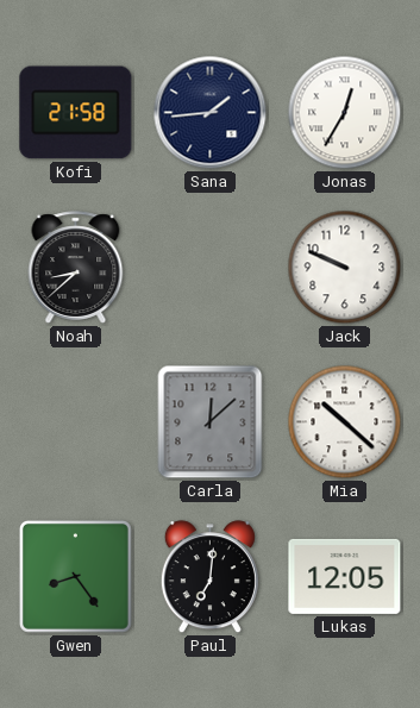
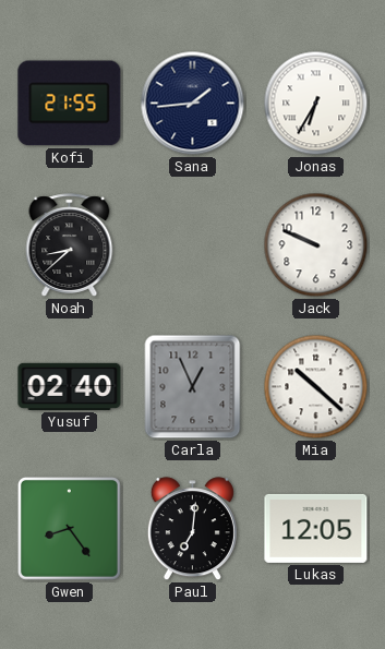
Kofi: 21:58 -> 21:55
Jonas: 12:35 -> 6:35
Yusuf: none -> 02:40
Carla: 12:08 -> 12:56
